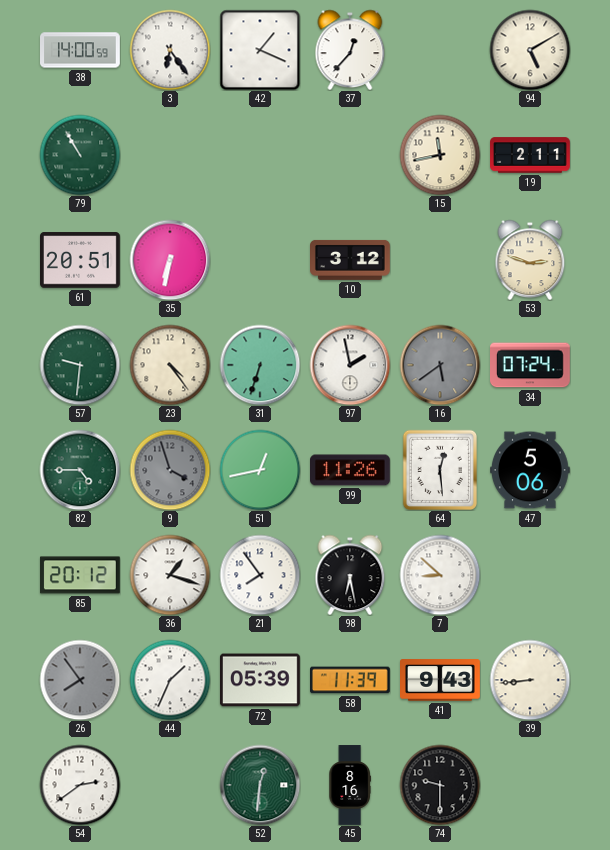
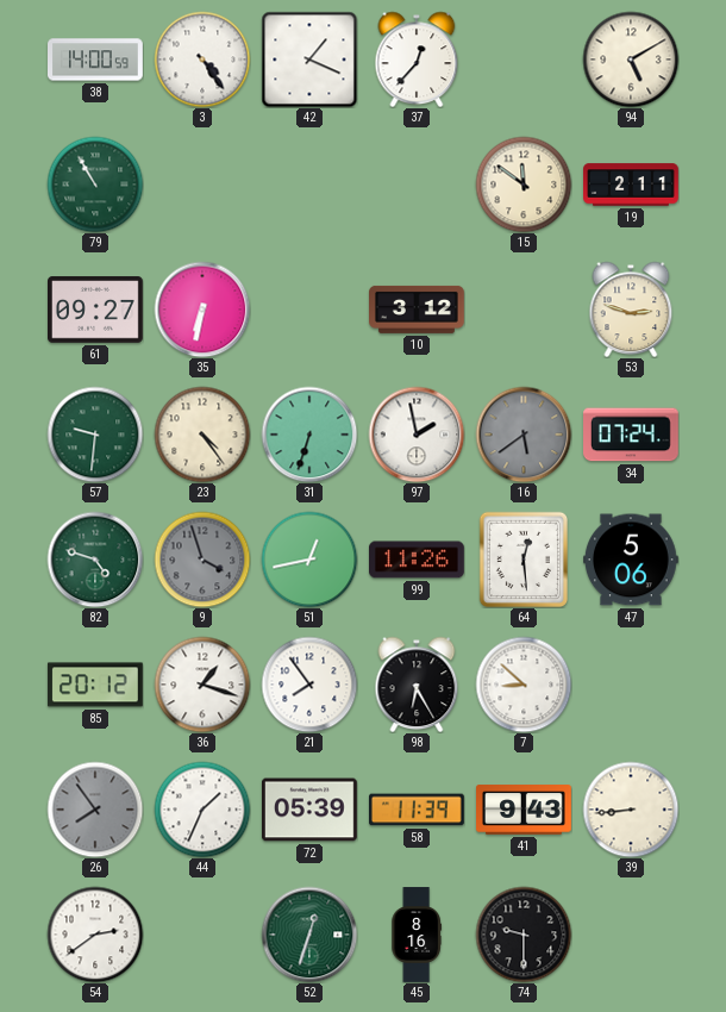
3: 6:24 -> 4:24
15: 11:43 -> 11:51
61: 20:51 -> 09:27
82: 4:45 -> 4:48
98: 6:28 -> 6:25
52: 12:31 -> 12:33
